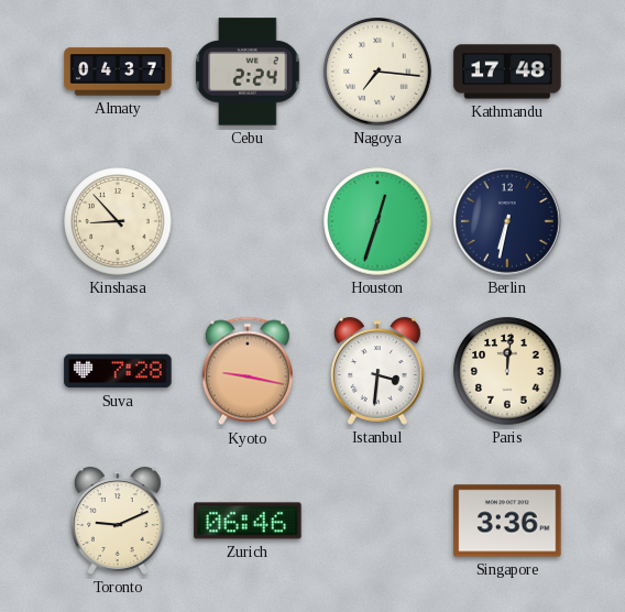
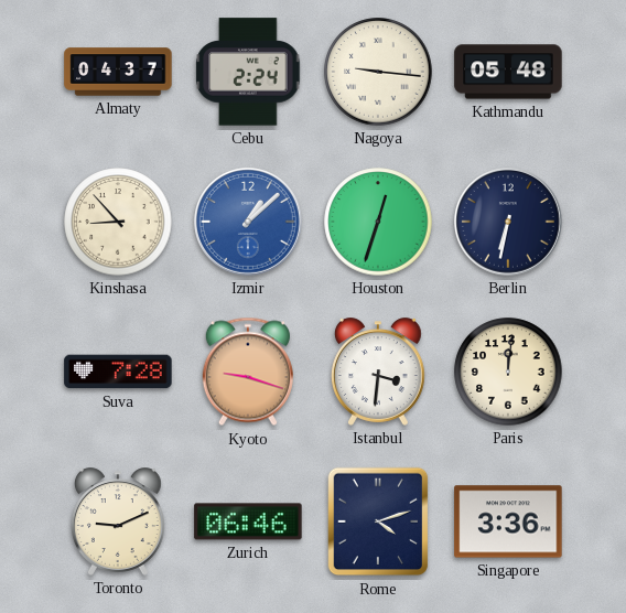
Nagoya: 7:16 -> 9:16
Kathmandu: 17:48 -> 05:48
Izmir: none -> 1:08
Kyoto: 9:17 -> 9:18
Rome: none -> 4:12
